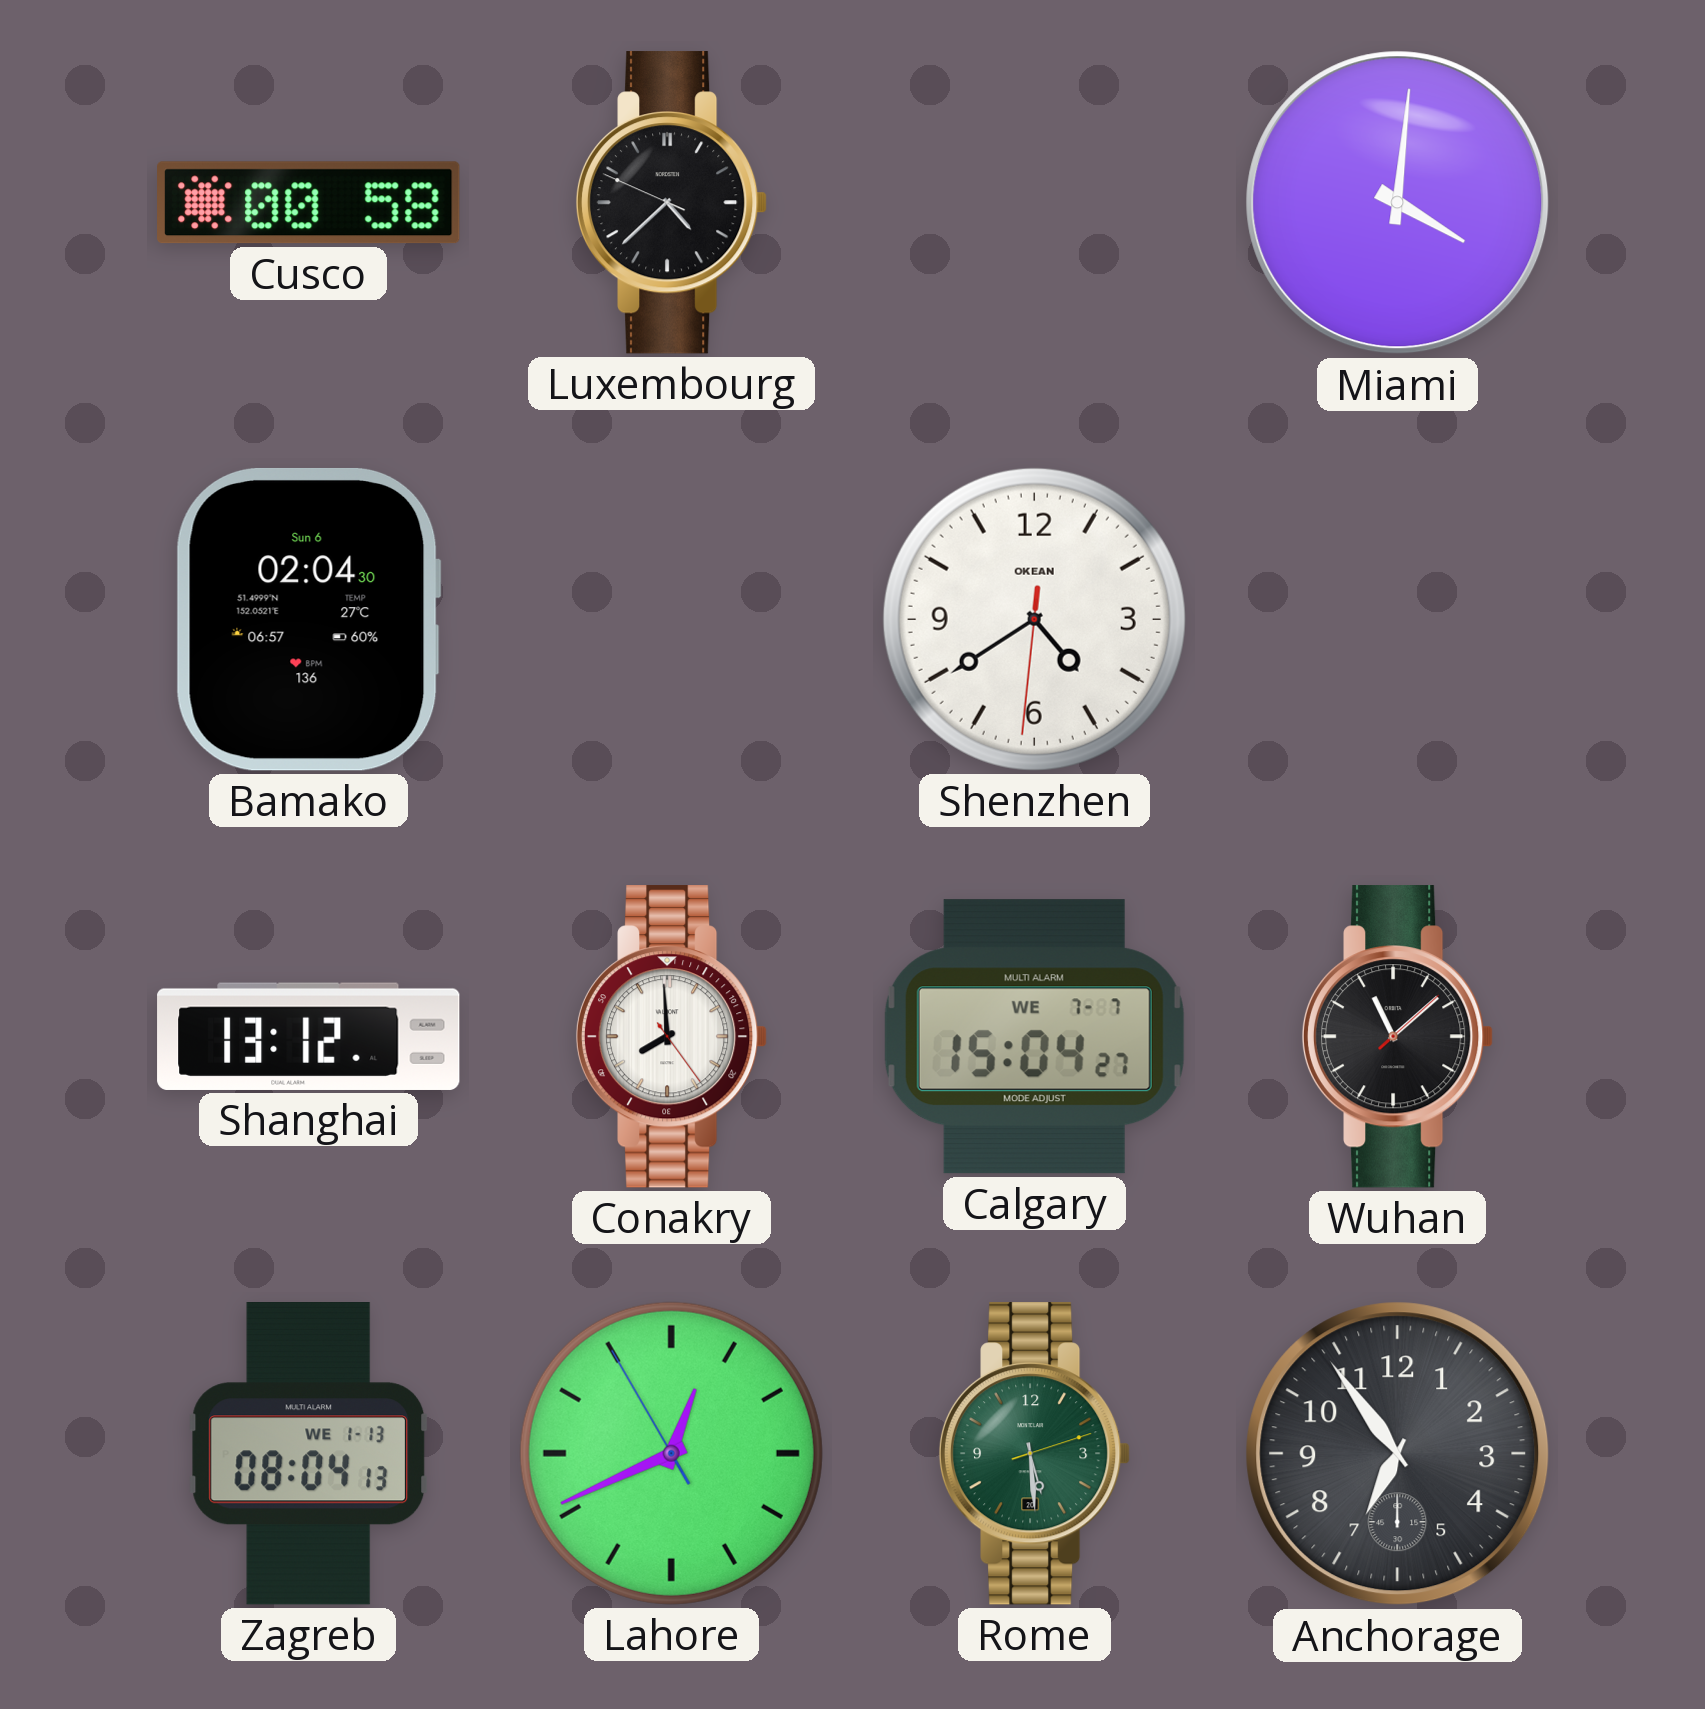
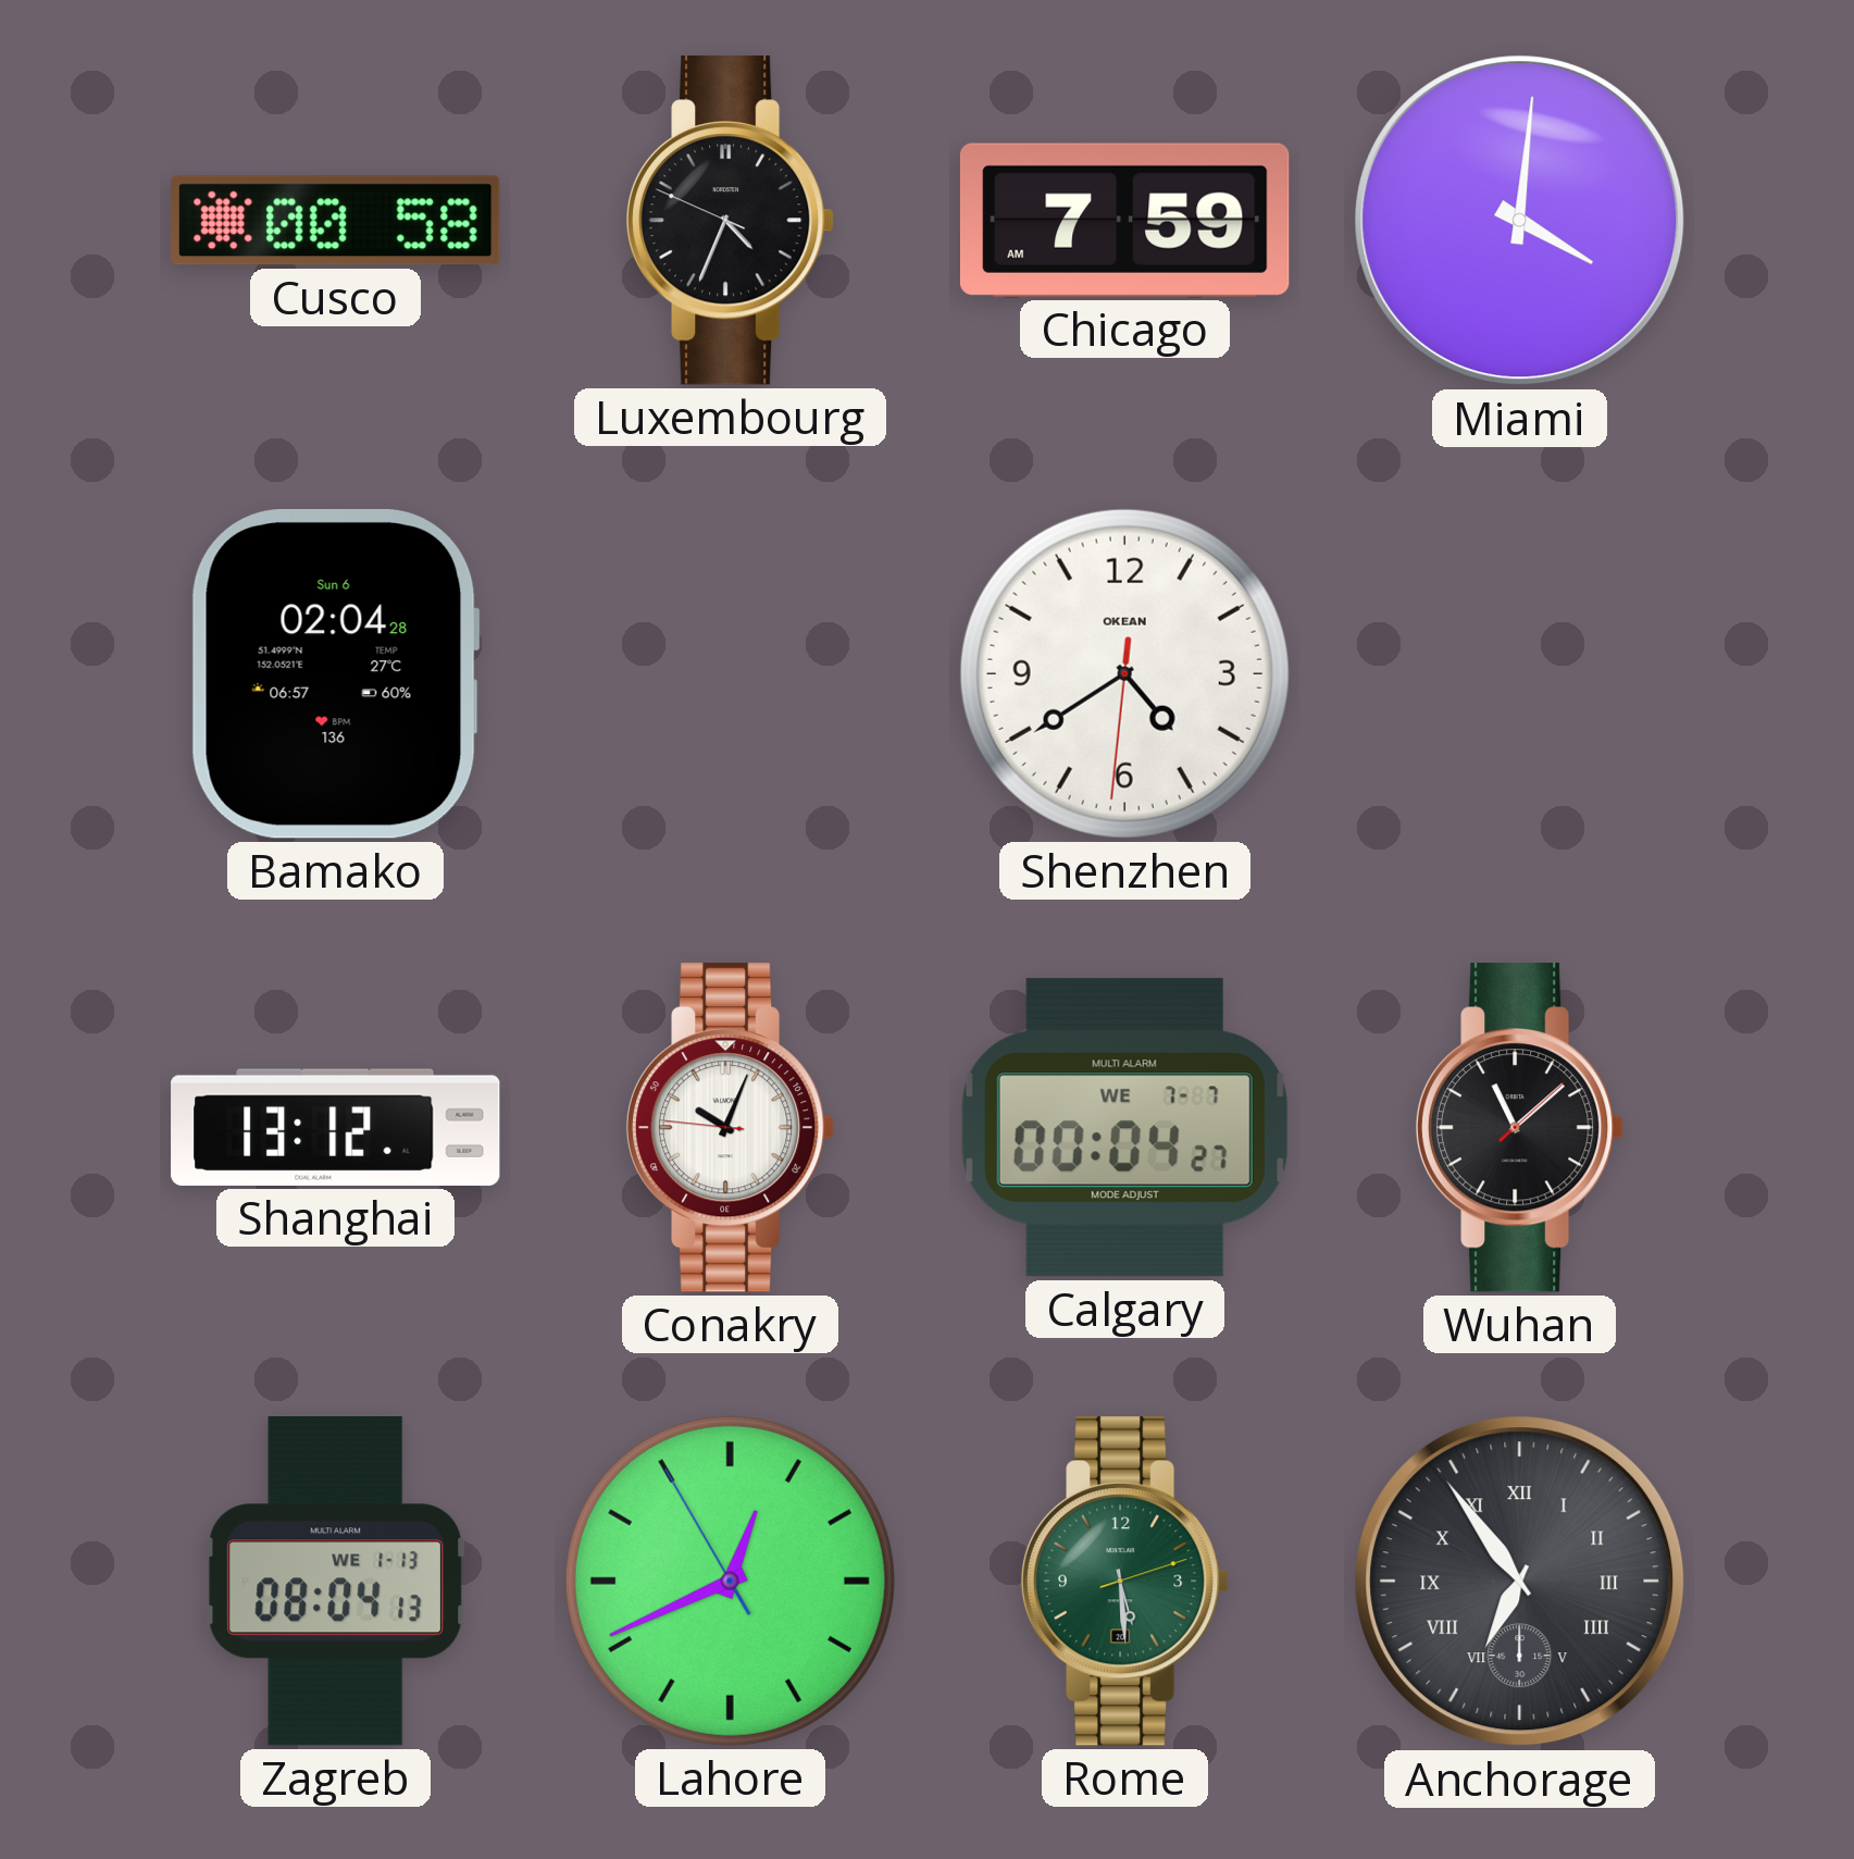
Luxembourg: 4:37 -> 4:33
Chicago: none -> 7:59
Bamako: 02:04:30 -> 02:04:28
Conakry: 7:59 -> 10:03
Calgary: 15:04 -> 00:04
Anchorage numerals: Arabic -> Roman
